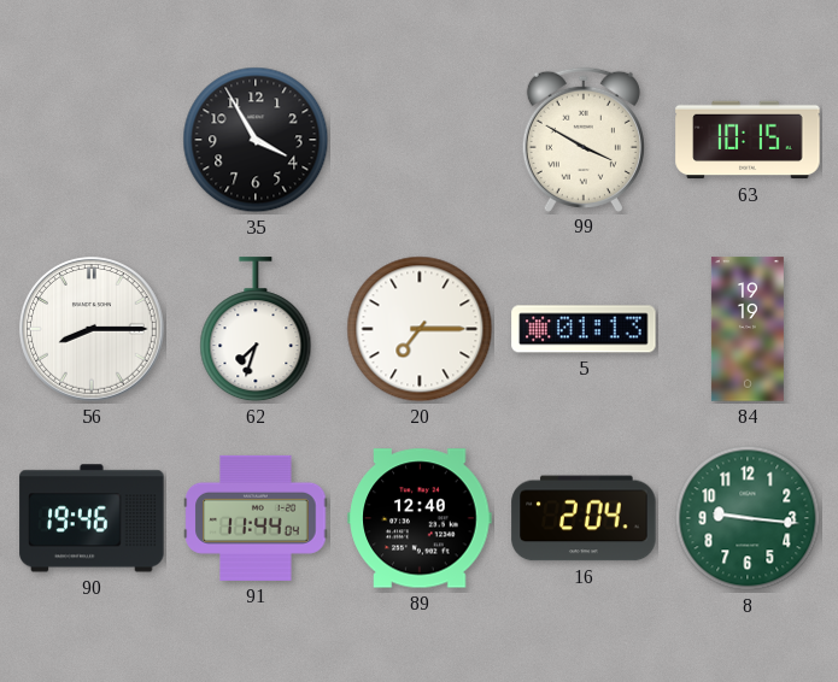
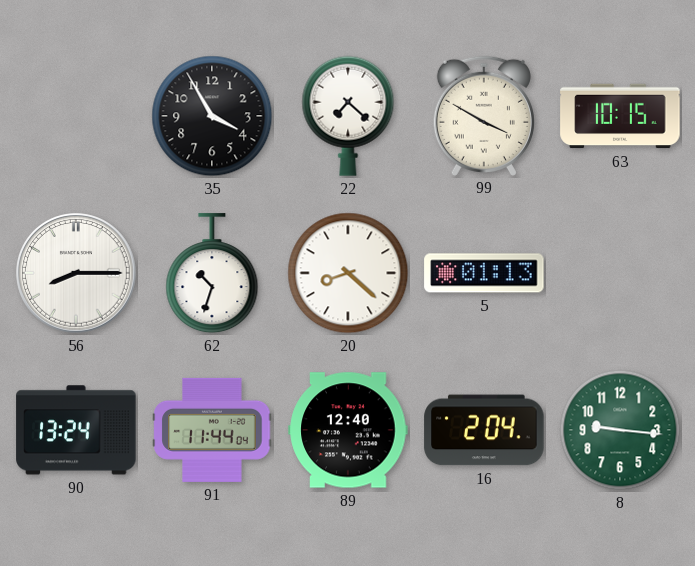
22: none -> 7:22
62: 7:33 -> 10:33
20: 7:15 -> 8:22
84: 19:19 -> none
90: 19:46 -> 13:24
